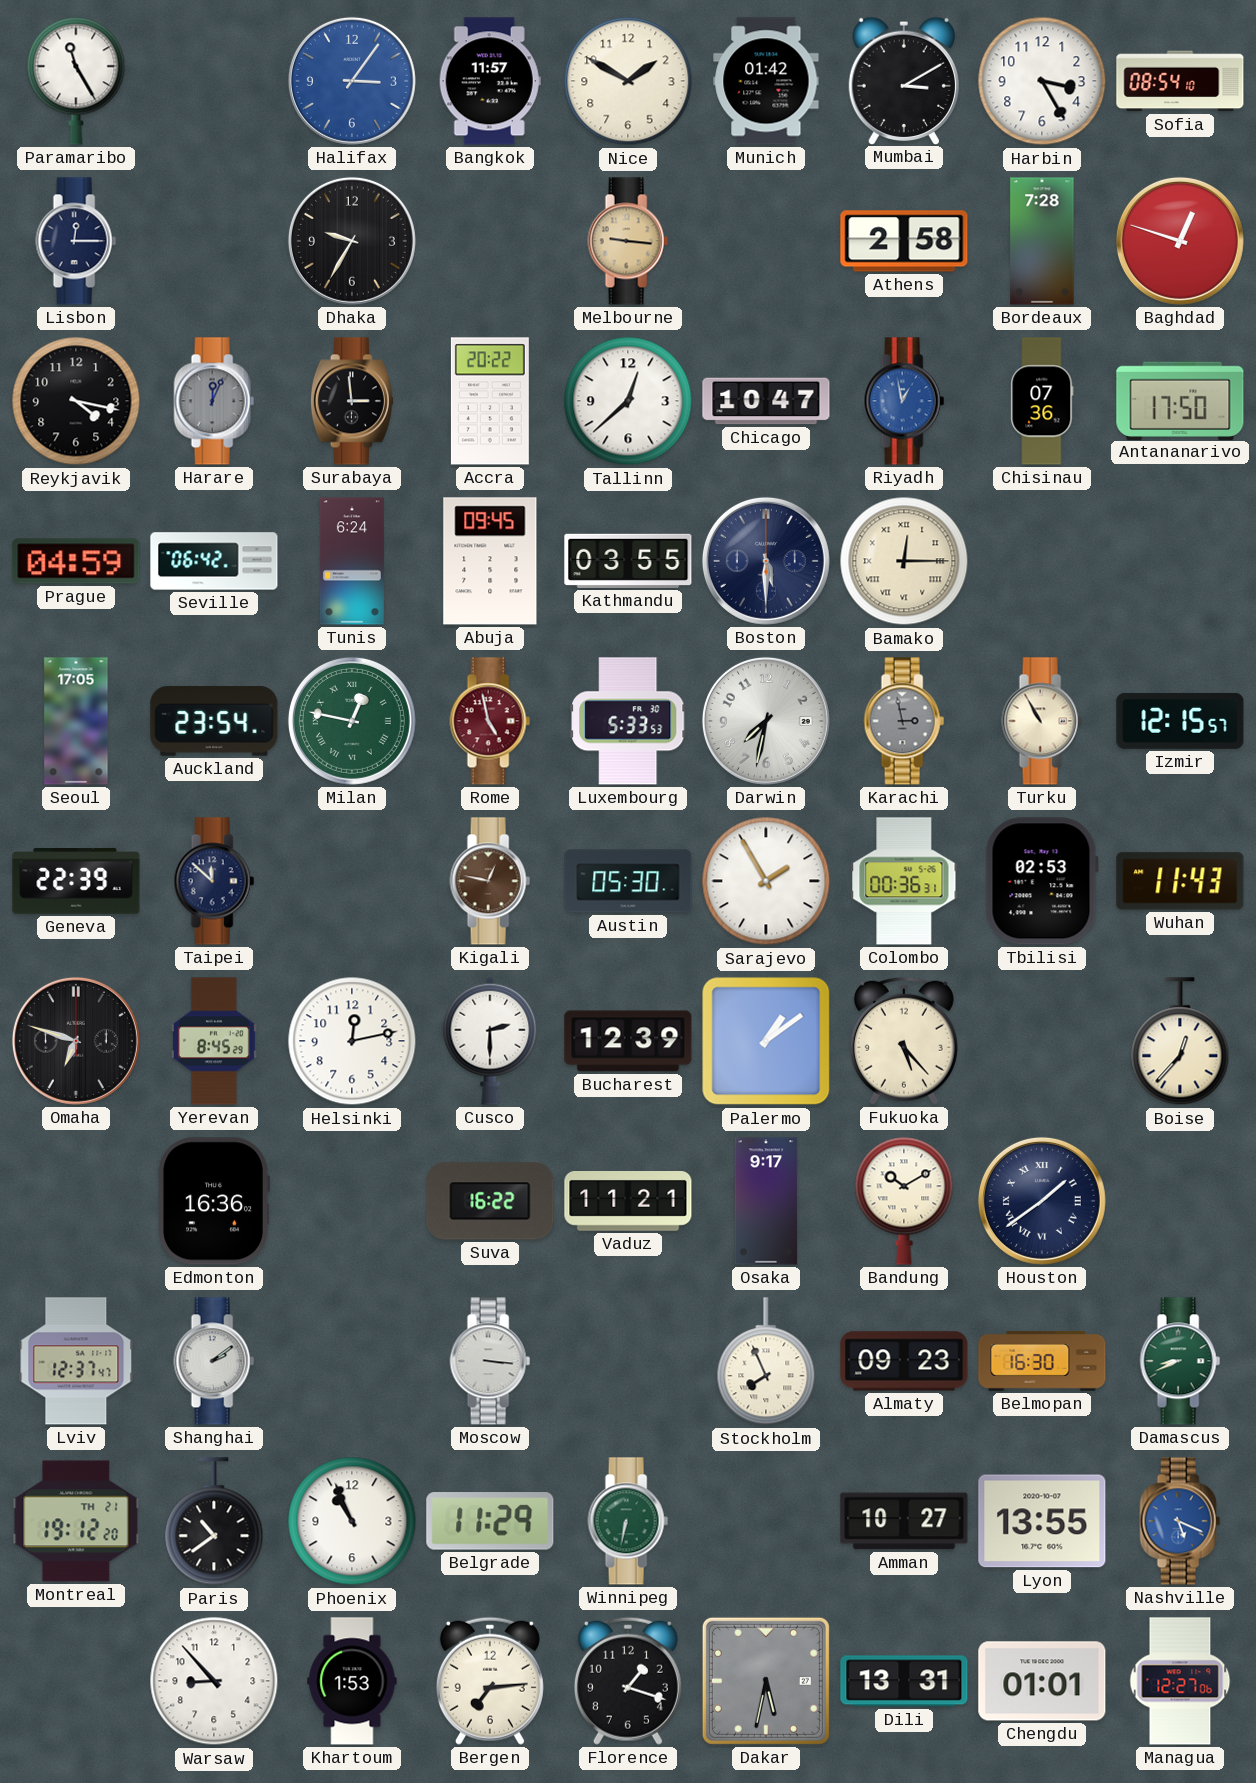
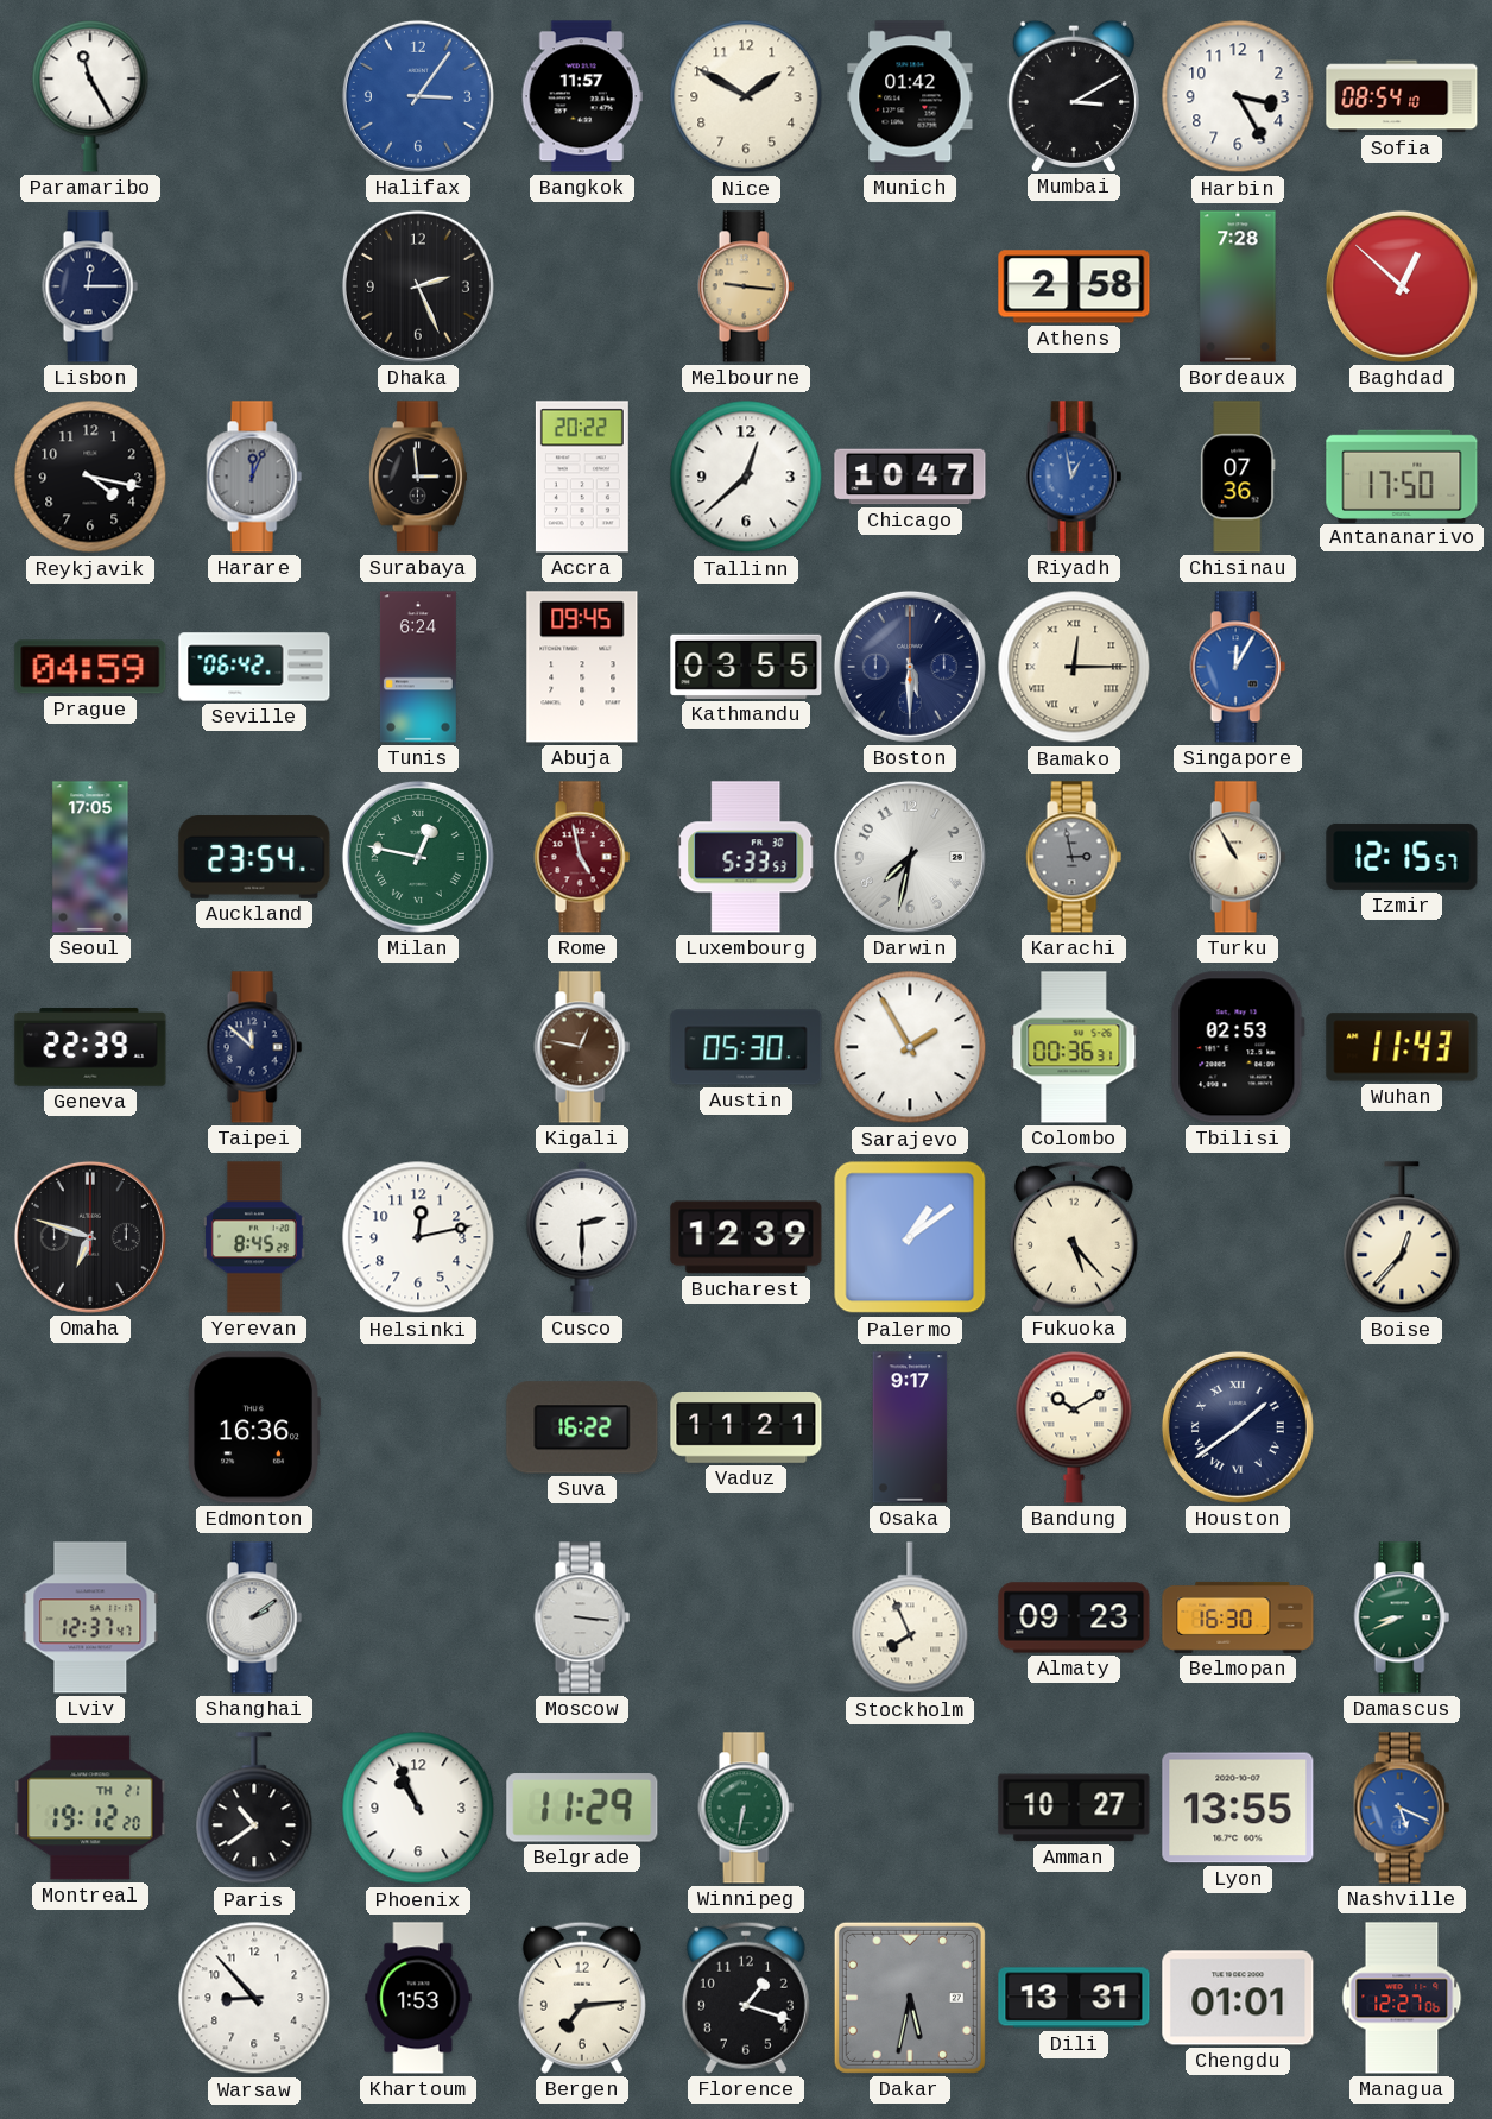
Dhaka: 9:35 -> 2:26
Baghdad: 12:48 -> 12:52
Singapore: none -> 12:05
